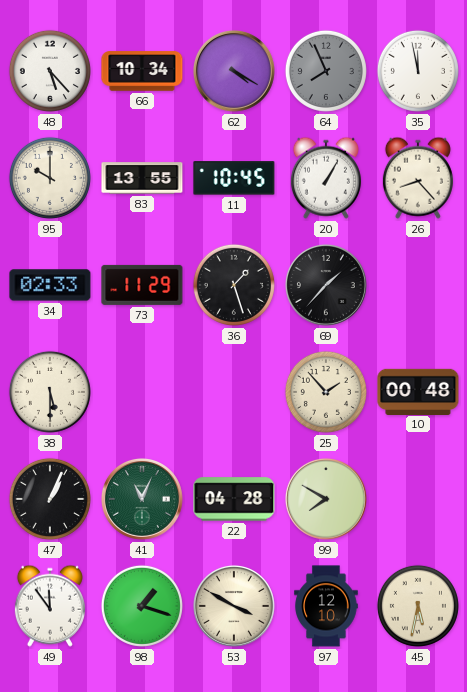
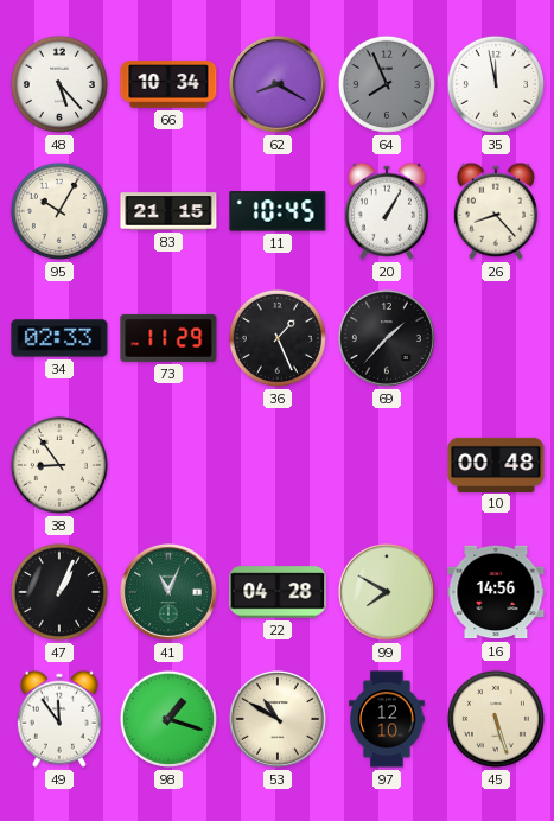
62: 4:20 -> 8:20
95: 10:00 -> 10:05
83: 13:55 -> 21:15
36: 1:27 -> 1:26
38: 5:30 -> 8:54
25: 1:53 -> none
16: none -> 14:56
53: 3:50 -> 10:50
45: 5:32 -> 5:27
